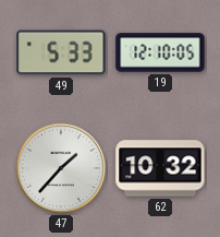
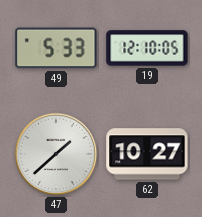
47: 1:37 -> 1:38
62: 10:32 -> 10:27
